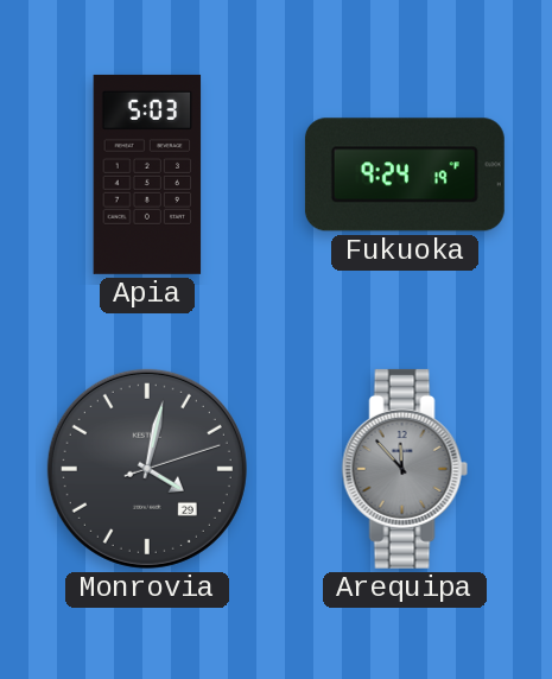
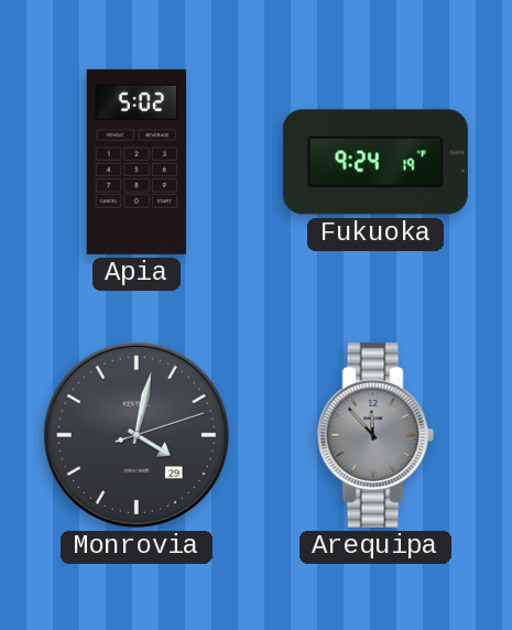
Apia: 5:03 -> 5:02
